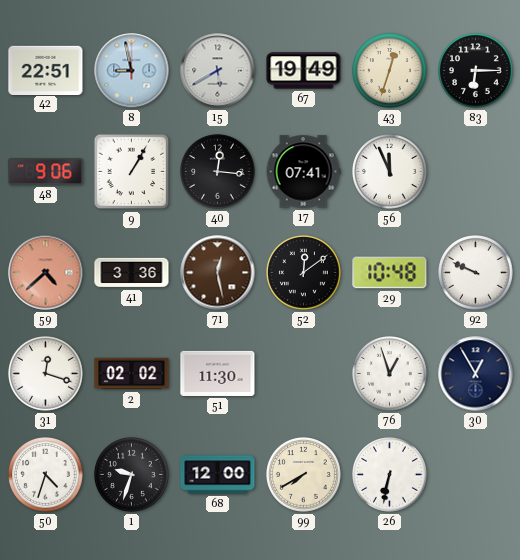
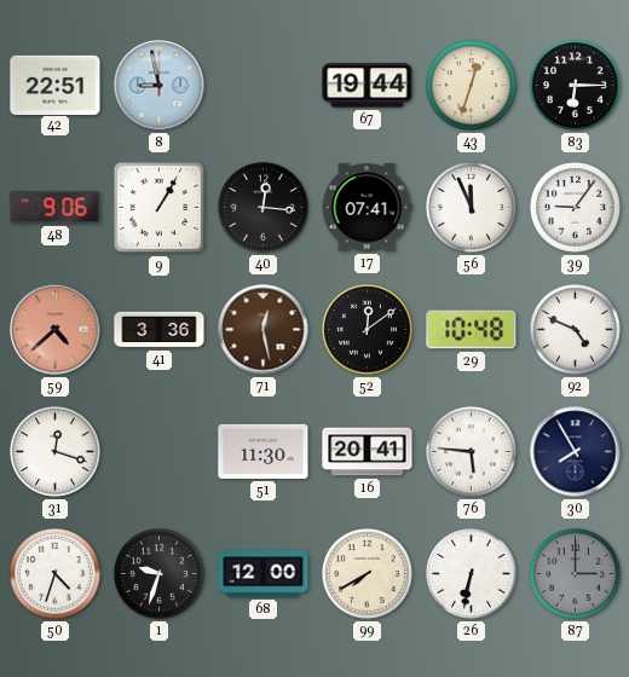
15: 5:40 -> none
67: 19:49 -> 19:44
39: none -> 9:06
92: 9:49 -> 4:49
2: 02:02 -> none
16: none -> 20:41
76: 12:57 -> 5:46
30: 12:55 -> 7:55
87: none -> 3:00
